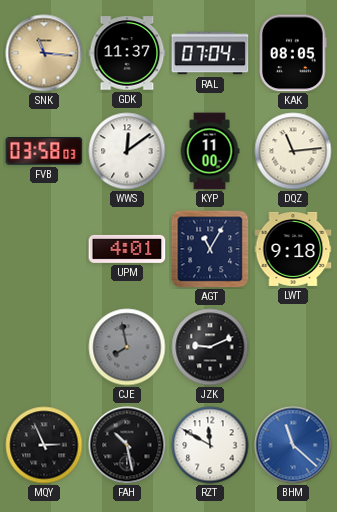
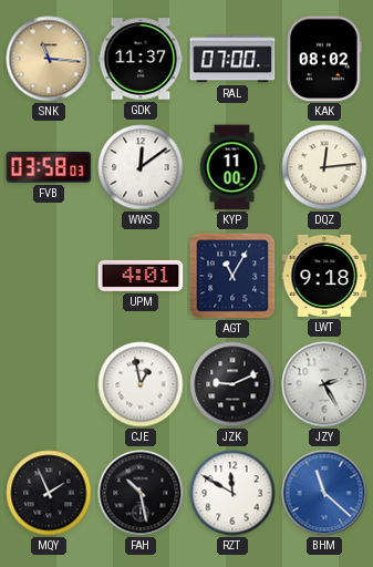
RAL: 07:04 -> 07:00
KAK: 08:05 -> 08:02
DQZ: 11:14 -> 12:14
CJE: 7:58 -> 12:58
CJE dial: grey -> white
JZY: none -> 2:25
MQY: 2:56 -> 1:56
